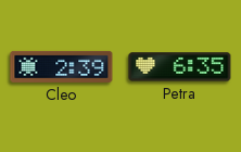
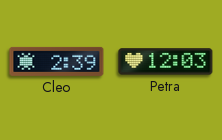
Petra: 6:35 -> 12:03
